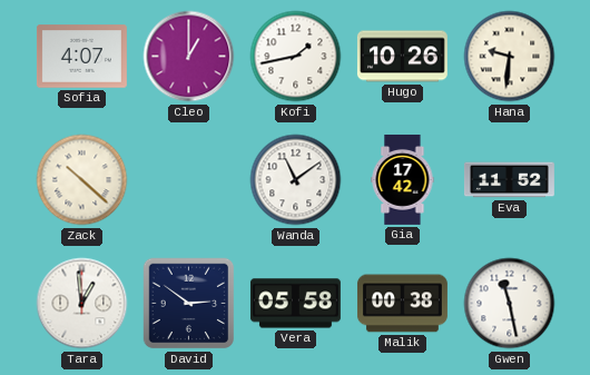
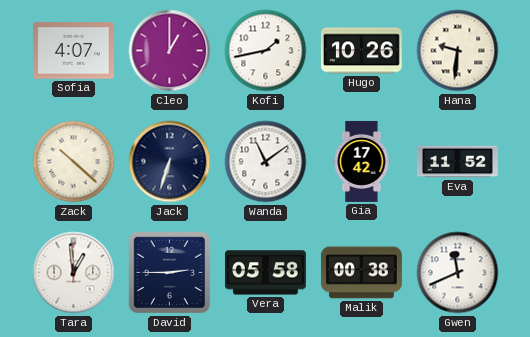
Jack: none -> 6:33
David: 2:51 -> 2:45
Gwen: 11:28 -> 11:41
